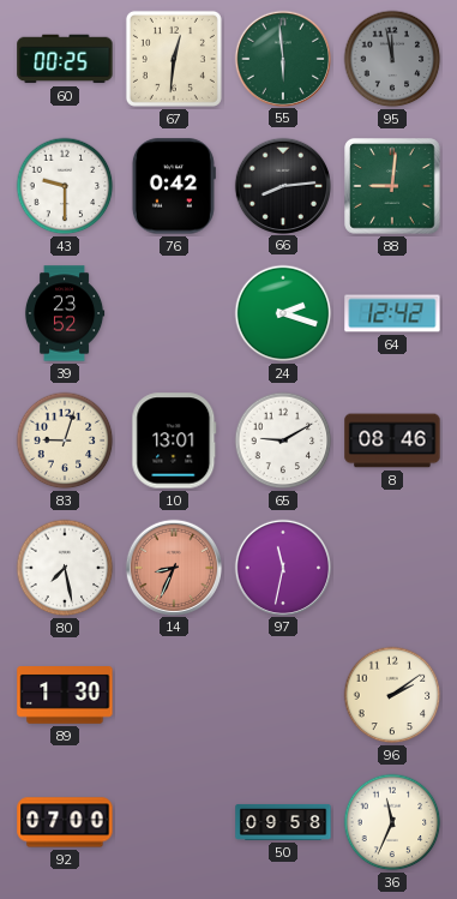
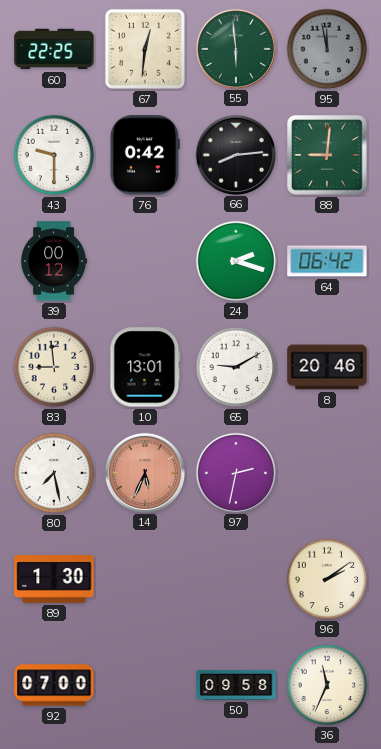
60: 00:25 -> 22:25
39: 23:52 -> 00:12
64: 12:42 -> 06:42
83: 9:03 -> 8:59
8: 08:46 -> 20:46
14: 8:34 -> 5:34
97: 11:32 -> 2:32
